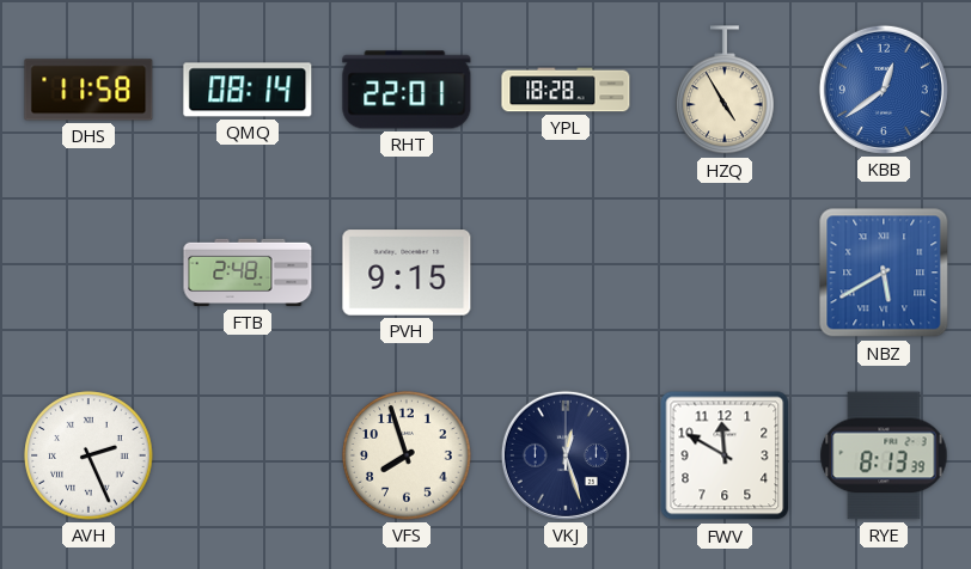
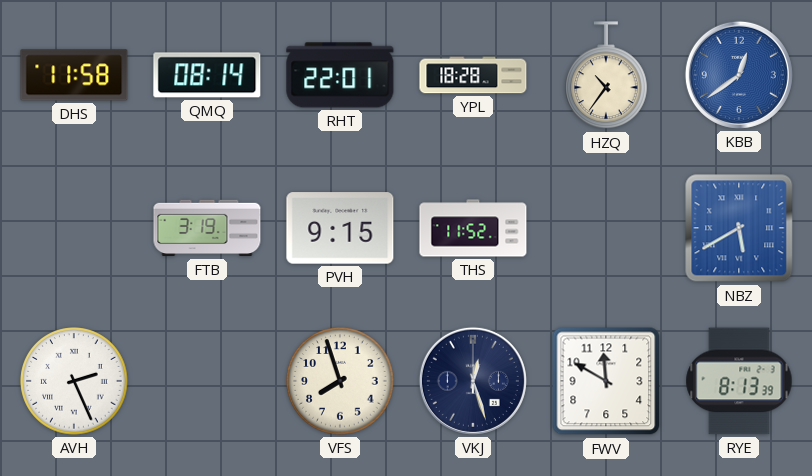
HZQ: 4:55 -> 10:36
FTB: 2:48 -> 3:19
THS: none -> 11:52
